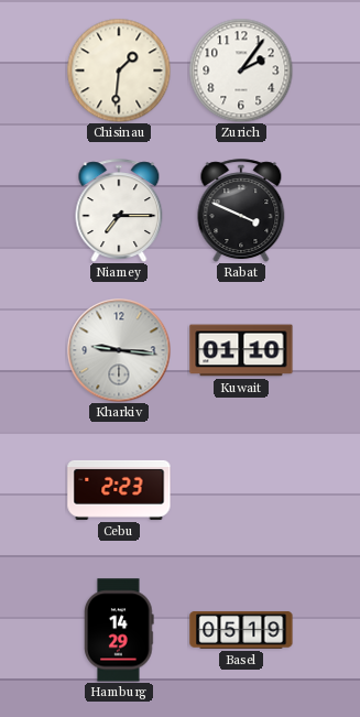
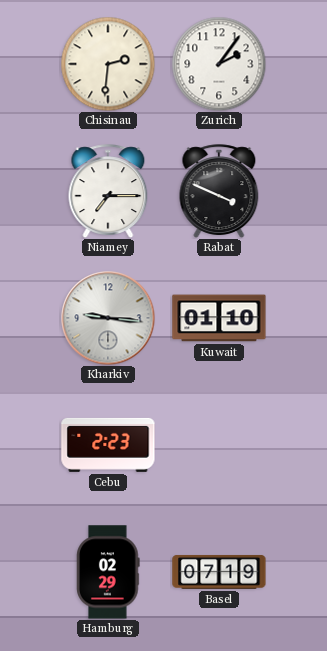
Chisinau: 1:31 -> 2:31
Hamburg: 14:29 -> 02:29
Basel: 05:19 -> 07:19
